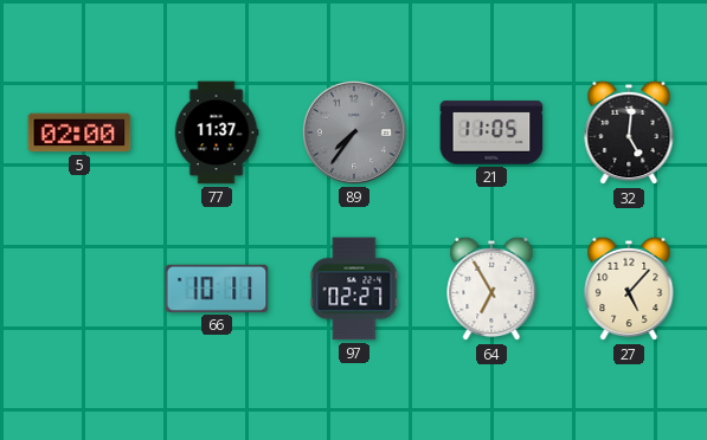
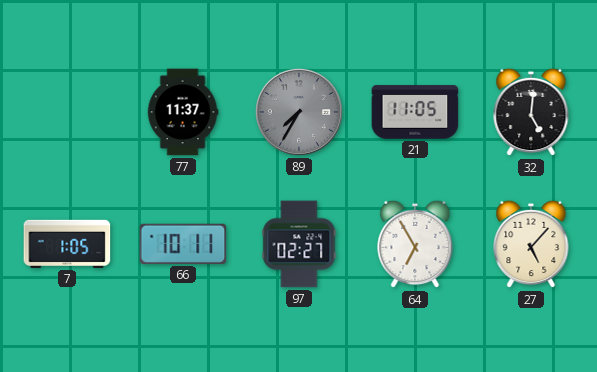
5: 02:00 -> none
89: 7:36 -> 7:35
7: none -> 1:05
